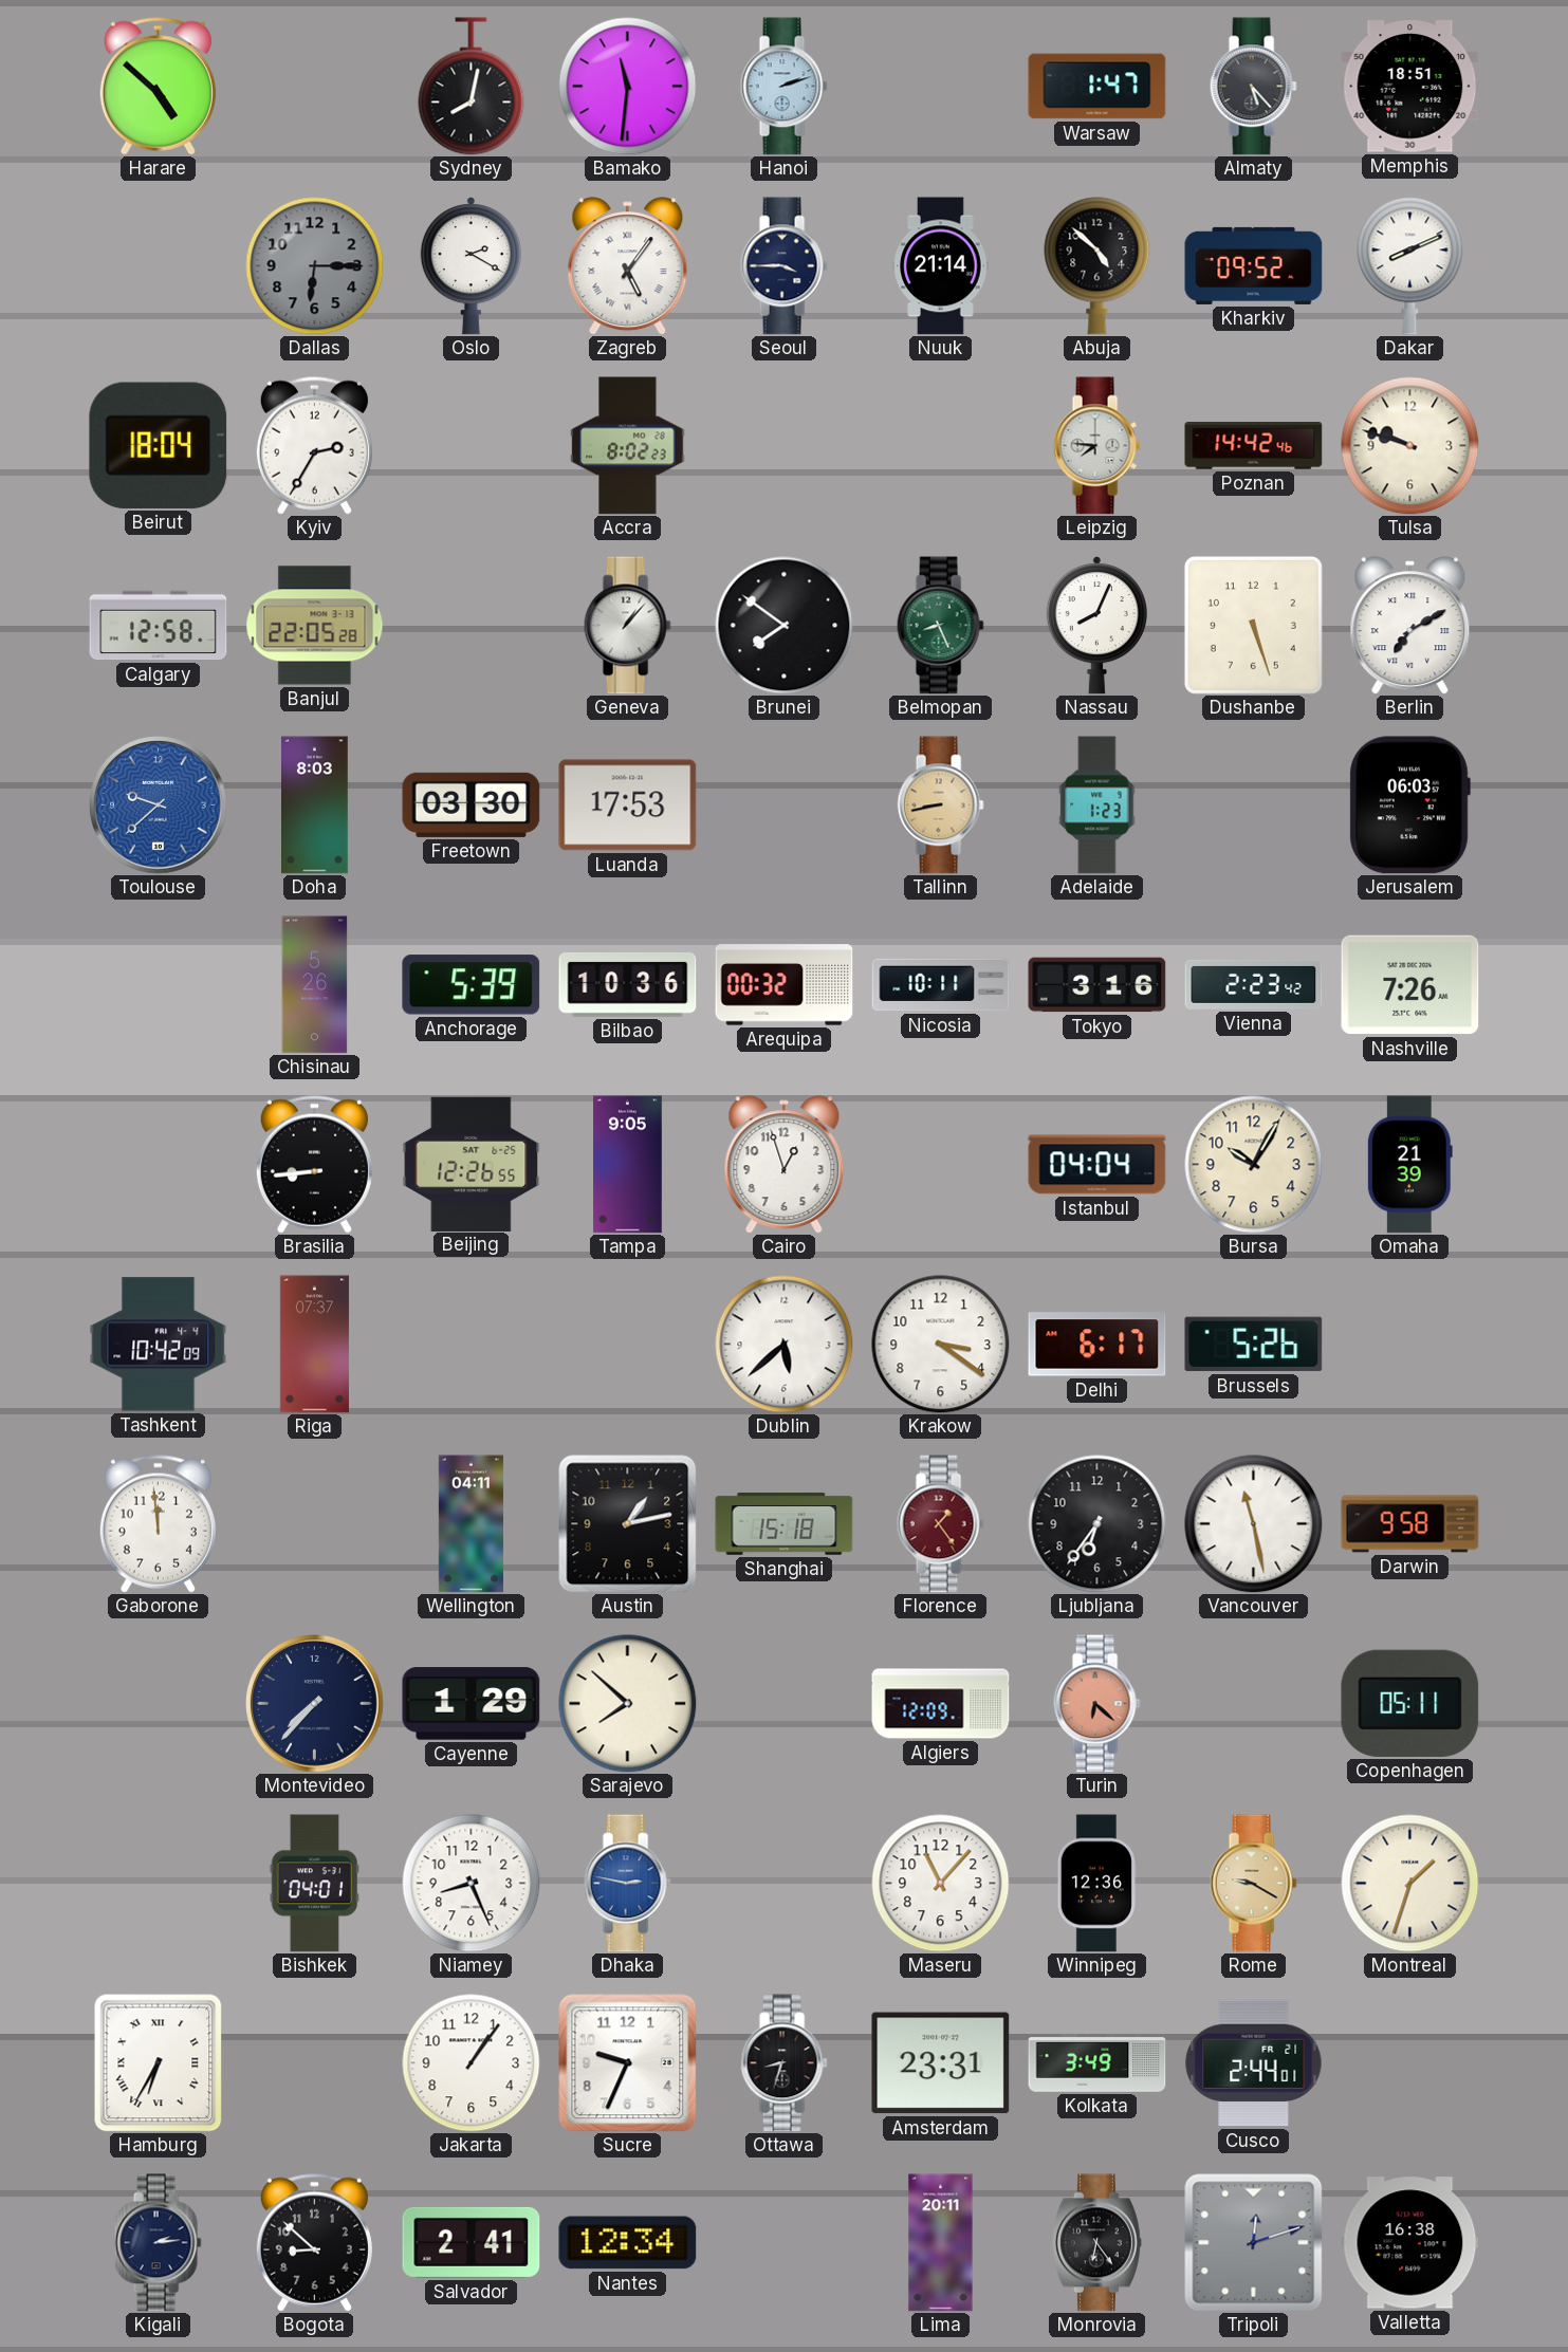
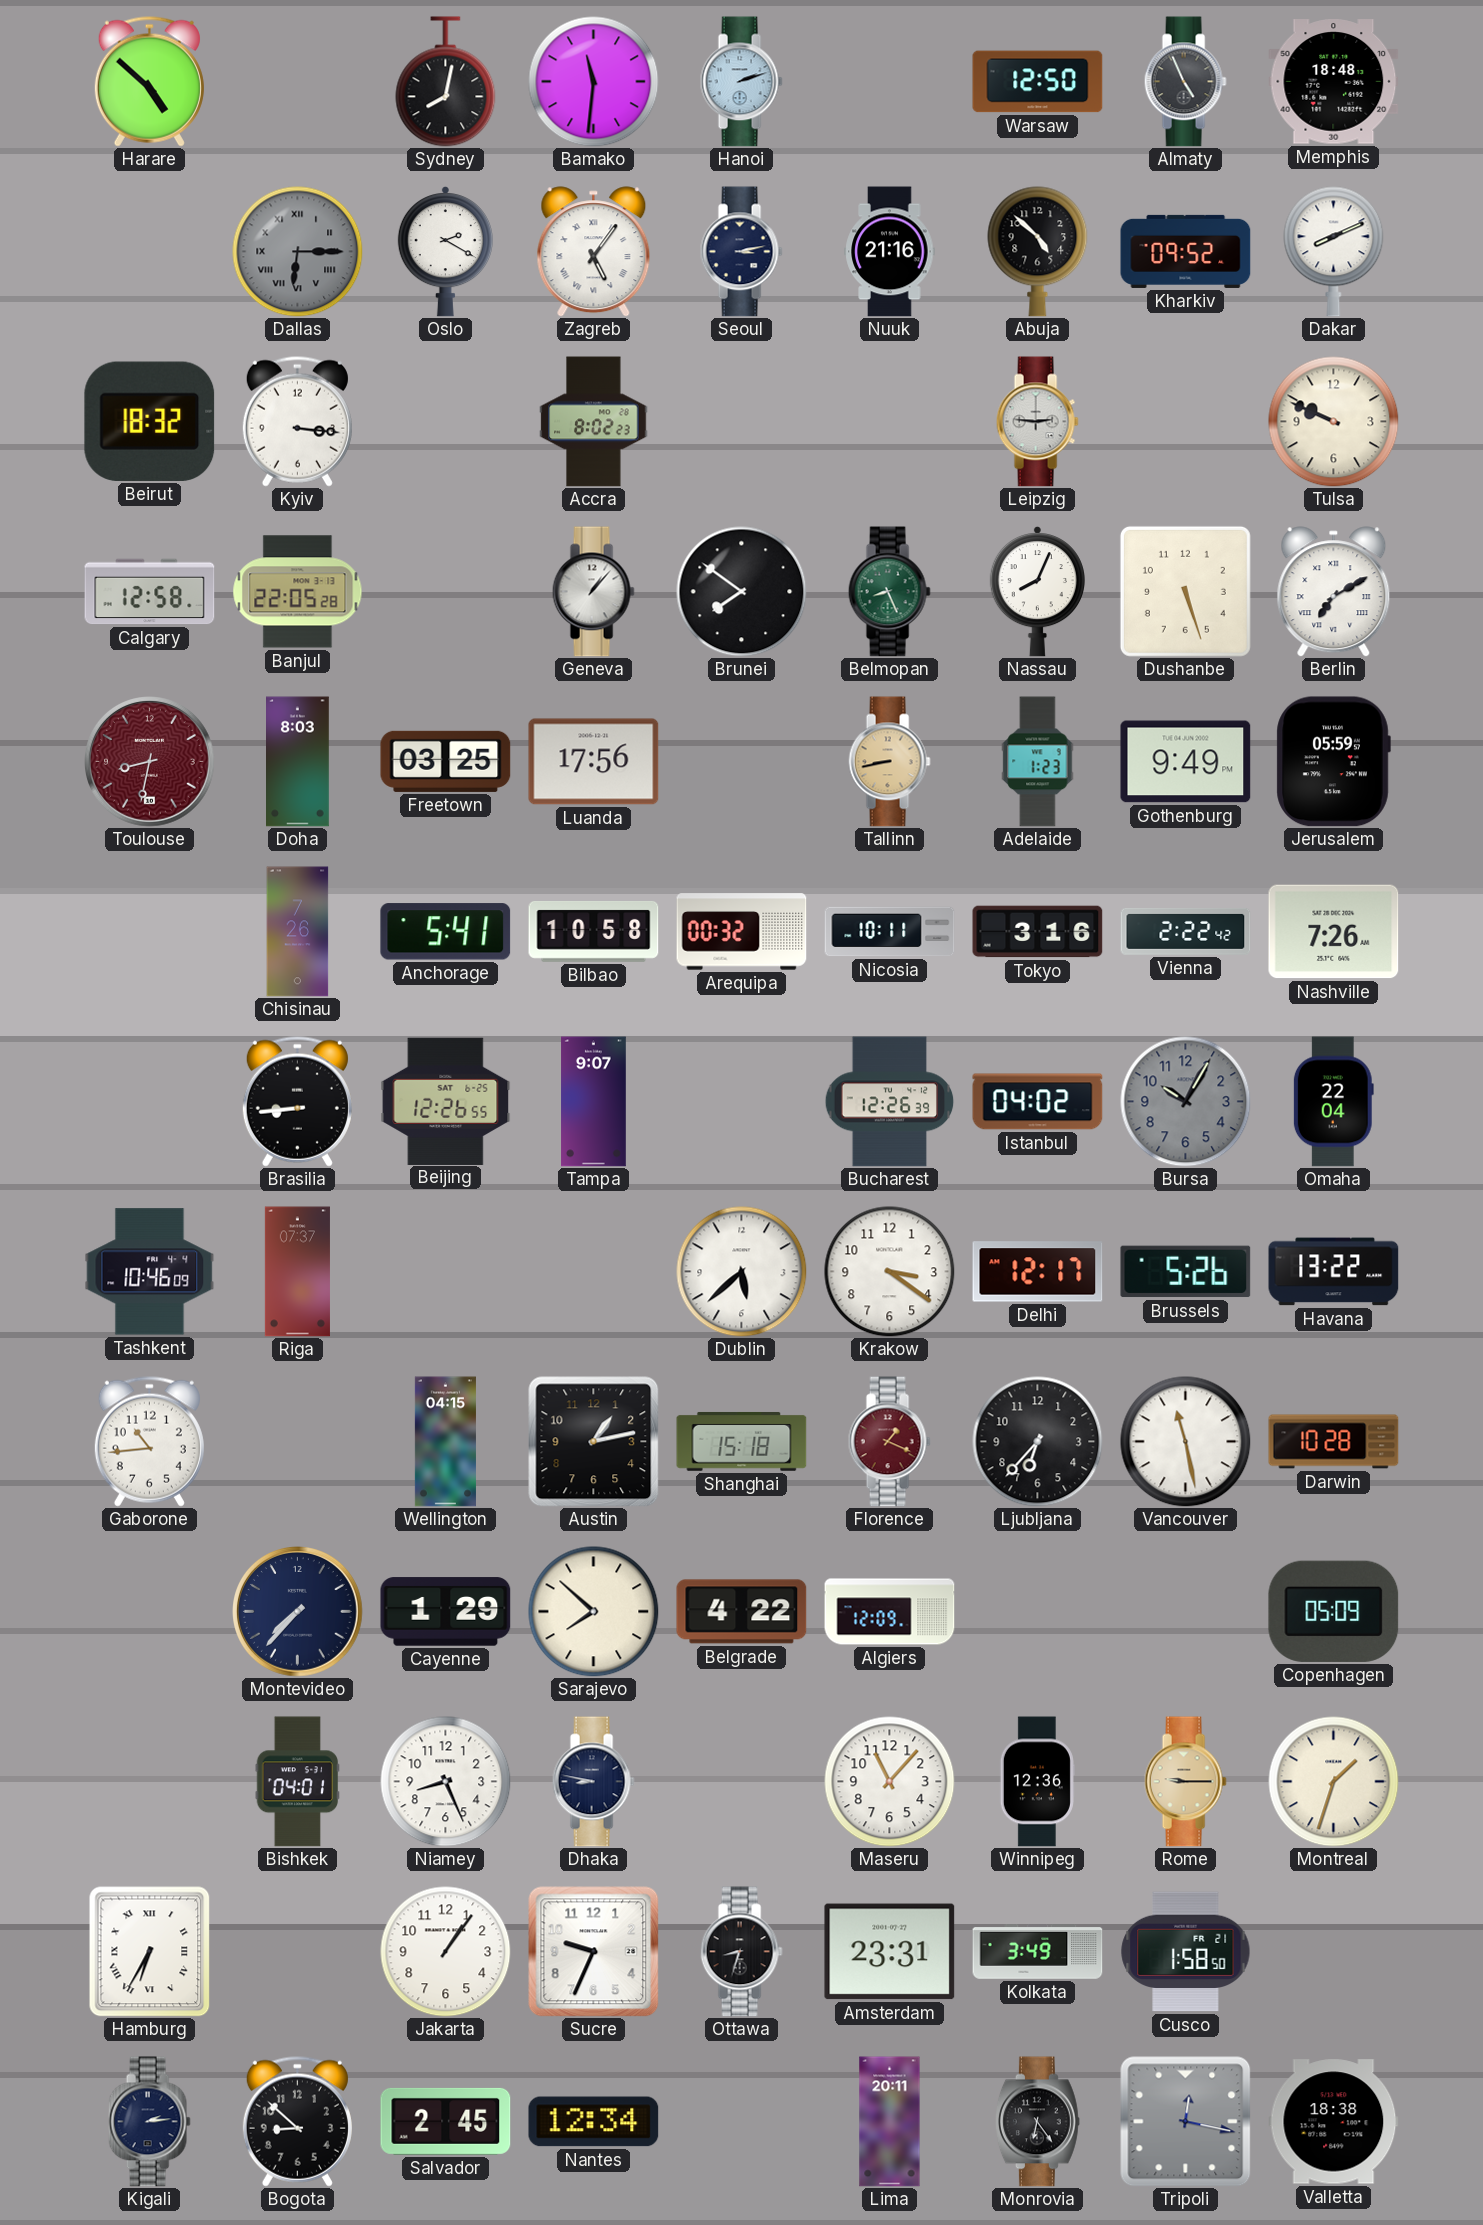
Warsaw: 1:47 -> 12:50
Almaty: 5:23 -> 4:56
Memphis: 18:51 -> 18:48
Dallas numerals: Arabic -> Roman
Seoul: 3:45 -> 3:13
Nuuk: 21:14 -> 21:16
Beirut: 18:04 -> 18:32
Kyiv: 2:35 -> 3:16
Leipzig: 7:46 -> 2:46
Poznan: 14:42 -> none
Tulsa: 9:48 -> 9:49
Toulouse: 9:38 -> 8:32
Toulouse dial: blue -> burgundy
Freetown: 03:30 -> 03:25
Luanda: 17:53 -> 17:56
Gothenburg: none -> 9:49
Jerusalem: 06:03 -> 05:59
Chisinau: 5:26 -> 7:26
Anchorage: 5:39 -> 5:41
Bilbao: 10:36 -> 10:58
Vienna: 2:23 -> 2:22
Tampa: 9:05 -> 9:07
Cairo: 12:57 -> none
Bucharest: none -> 12:26
Istanbul: 04:04 -> 04:02
Bursa dial: cream -> grey
Omaha: 21:39 -> 22:04
Tashkent: 10:42 -> 10:46
Delhi: 6:17 -> 12:17
Havana: none -> 13:22
Gaborone: 11:59 -> 10:44
Wellington: 04:11 -> 04:15
Florence: 1:24 -> 1:19
Ljubljana: 6:36 -> 6:37
Darwin: 9:58 -> 10:28
Belgrade: none -> 4:22
Turin: 6:22 -> none
Copenhagen: 05:11 -> 05:09
Dhaka: 2:47 -> 8:47
Dhaka dial: blue -> navy
Rome: 9:20 -> 9:15
Cusco: 2:44 -> 1:58
Salvador: 2:41 -> 2:45
Tripoli: 12:12 -> 12:17
Valletta: 16:38 -> 18:38
